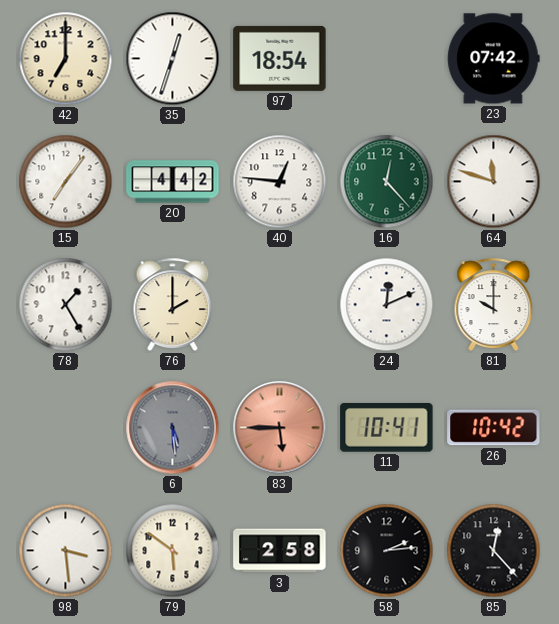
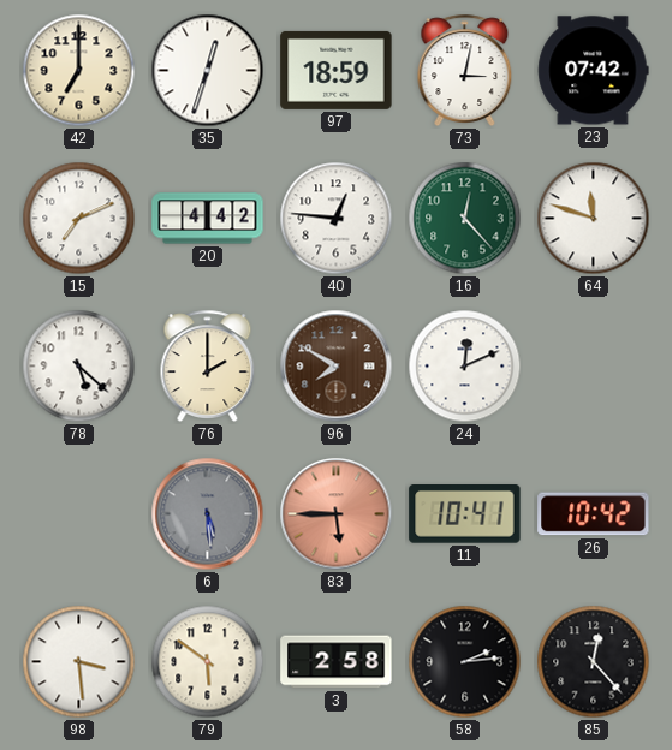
97: 18:54 -> 18:59
73: none -> 3:02
15: 7:06 -> 7:11
78: 1:25 -> 5:22
96: none -> 7:50
81: 10:00 -> none
